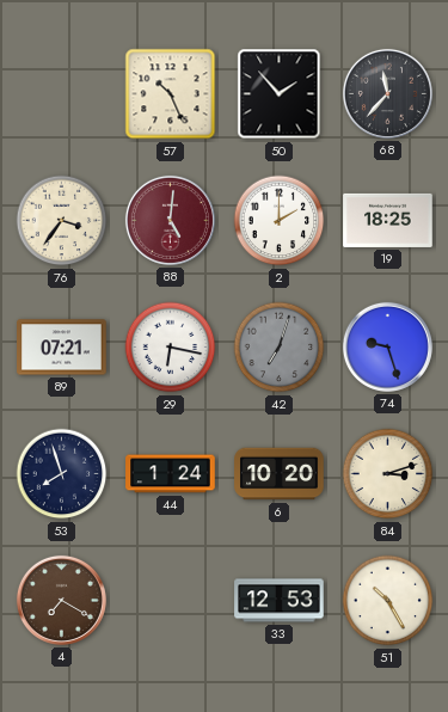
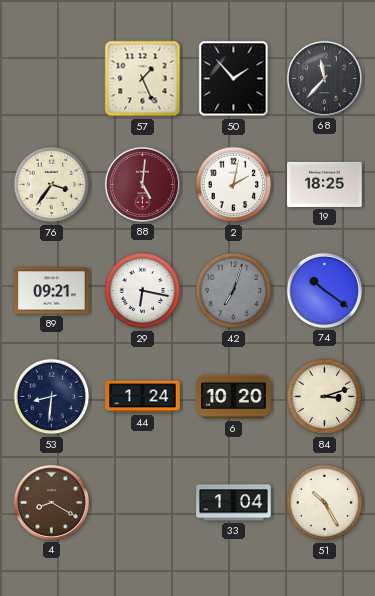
57: 10:26 -> 1:26
2: 2:00 -> 2:02
89: 07:21 -> 09:21
74: 9:27 -> 10:21
53: 7:57 -> 8:31
4: 7:20 -> 8:20
33: 12:53 -> 1:04
